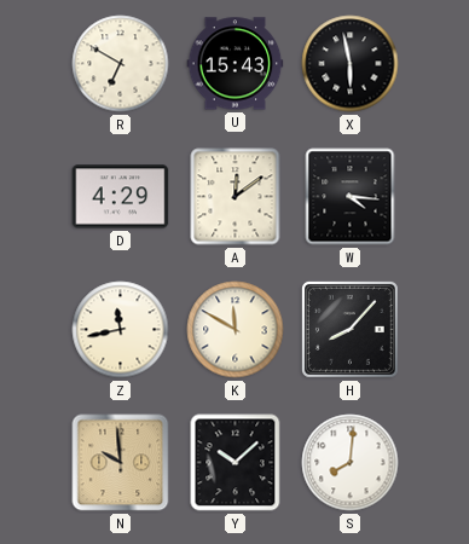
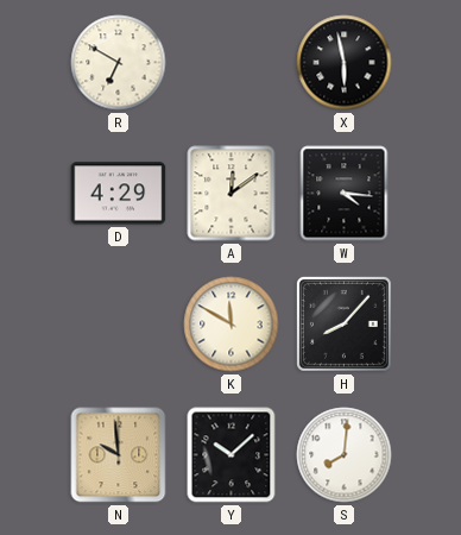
U: 15:43 -> none
Z: 11:43 -> none
